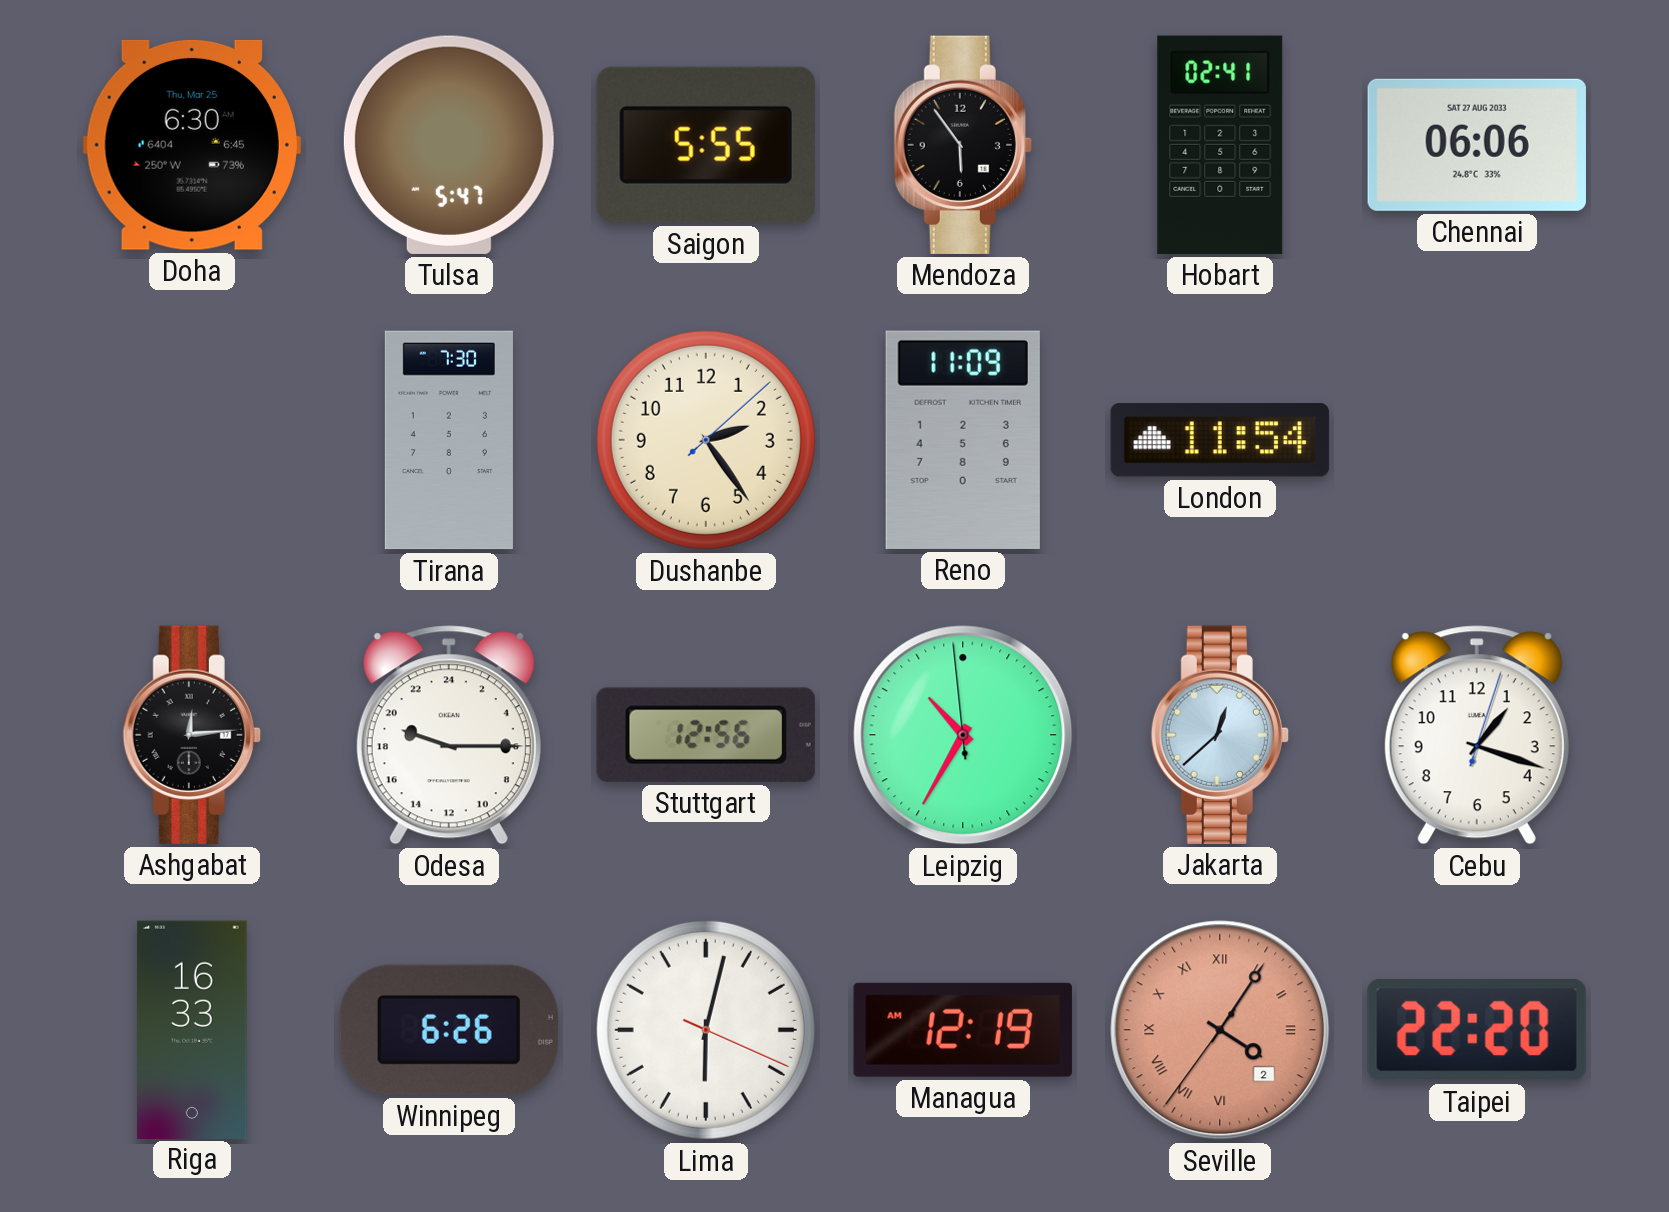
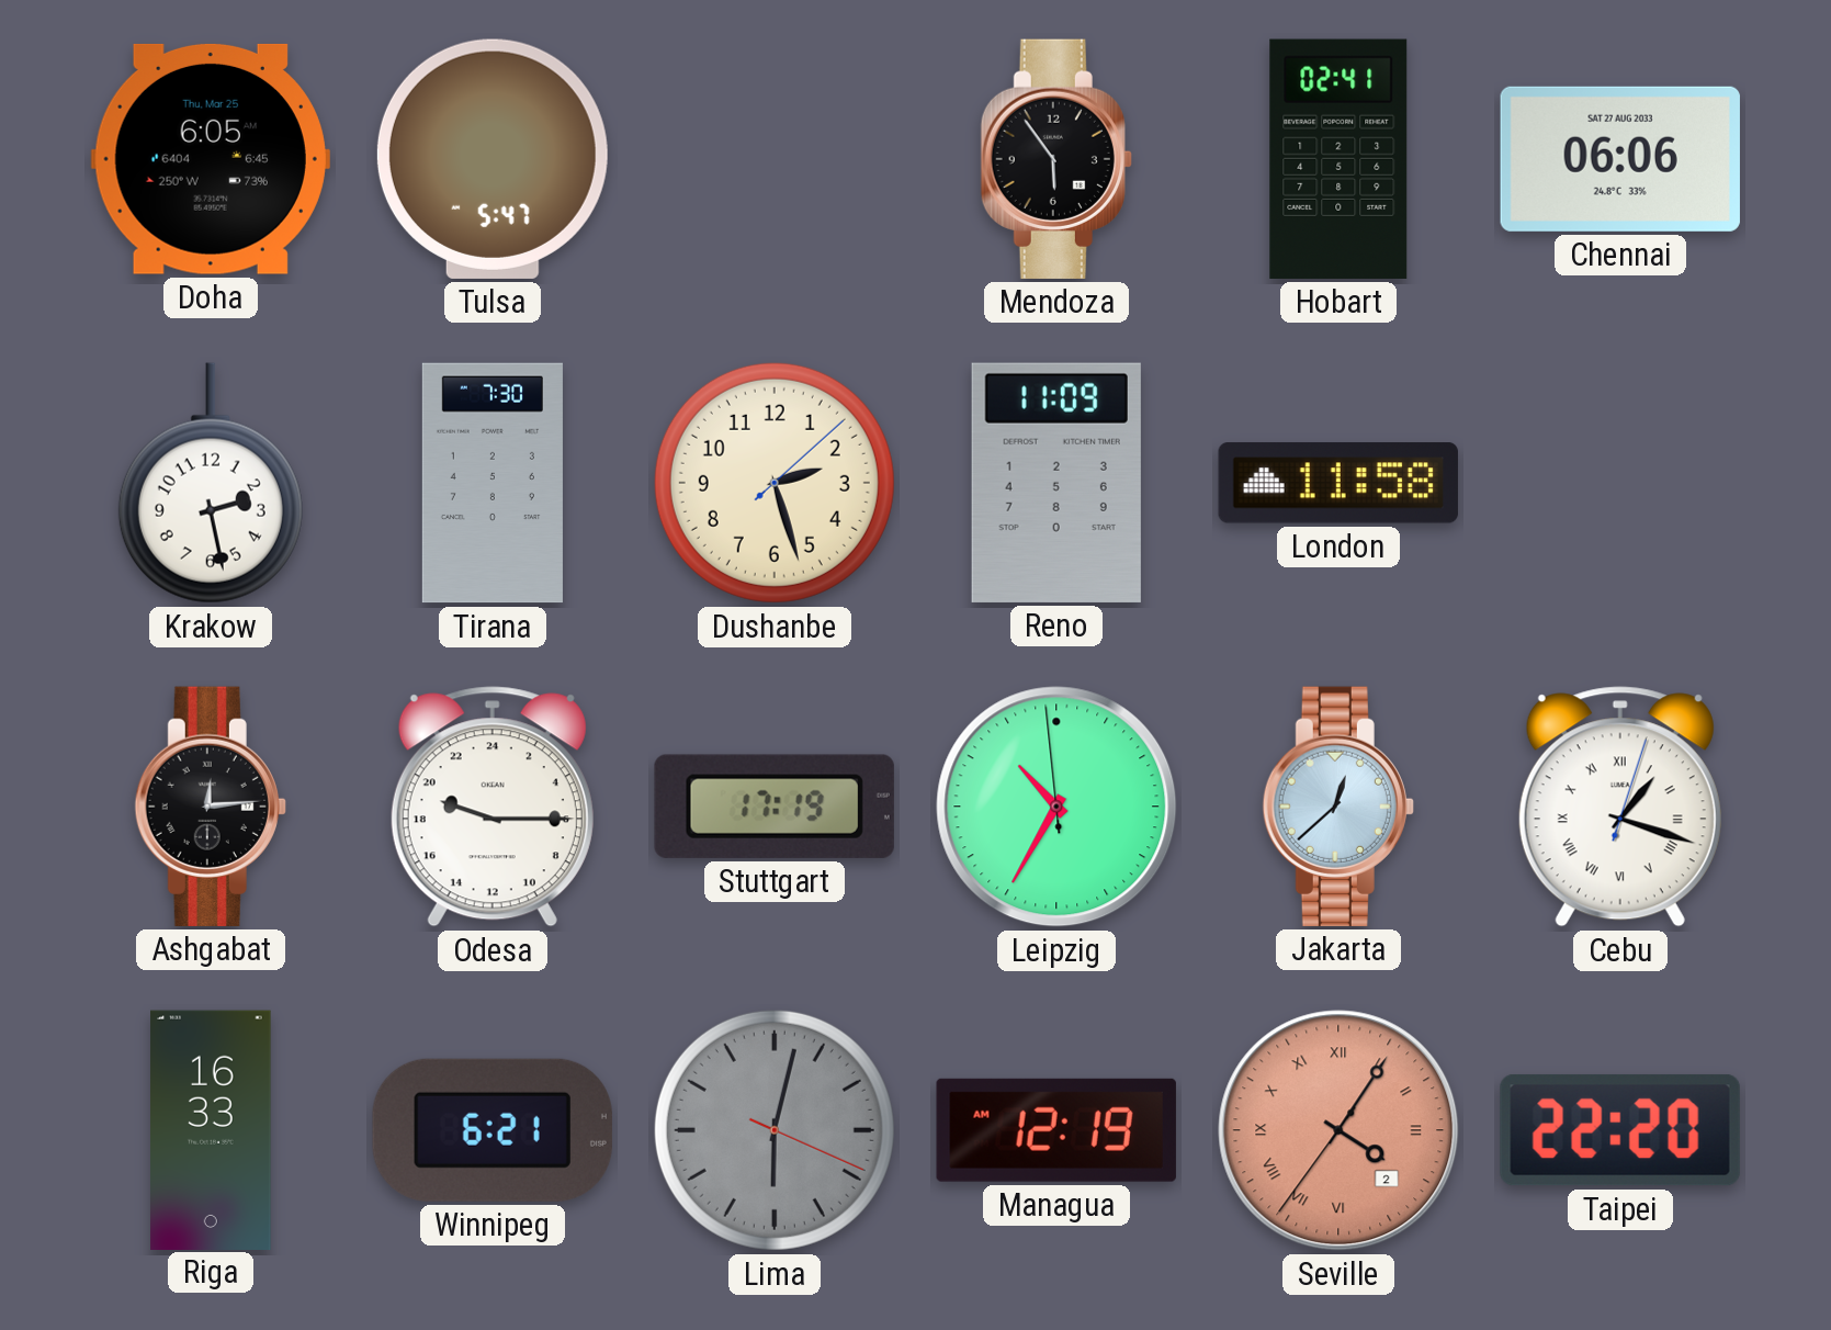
Doha: 6:30 -> 6:05
Saigon: 5:55 -> none
Krakow: none -> 2:28
Dushanbe: 2:24 -> 2:27
London: 11:54 -> 11:58
Stuttgart: 12:56 -> 17:19
Cebu numerals: Arabic -> Roman
Winnipeg: 6:26 -> 6:21
Lima dial: white -> grey
